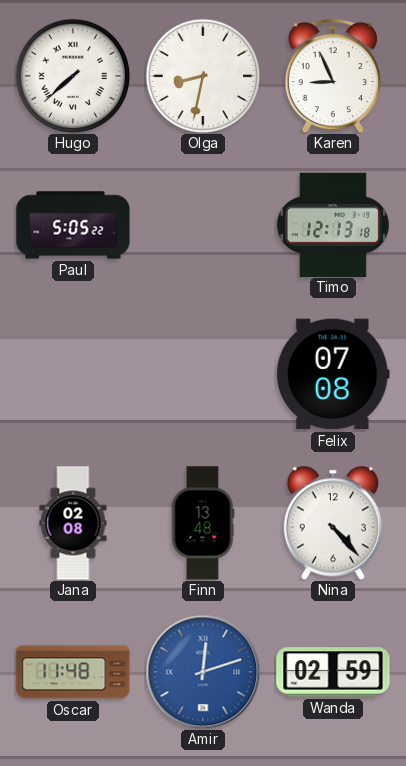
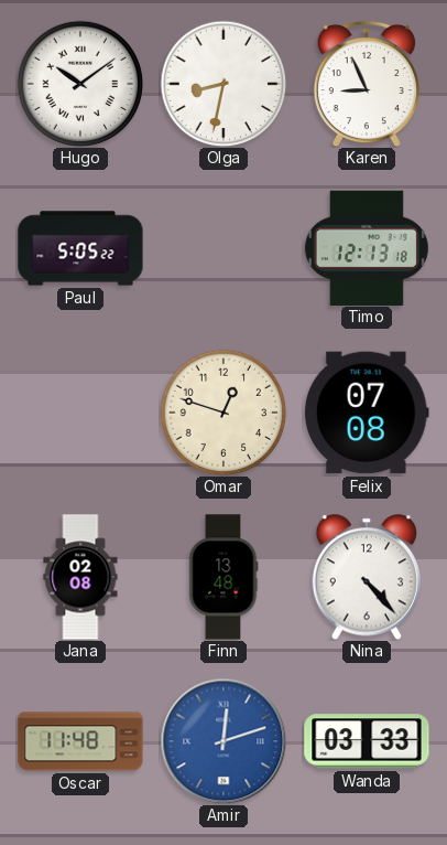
Hugo: 7:38 -> 10:09
Omar: none -> 12:48
Wanda: 02:59 -> 03:33
